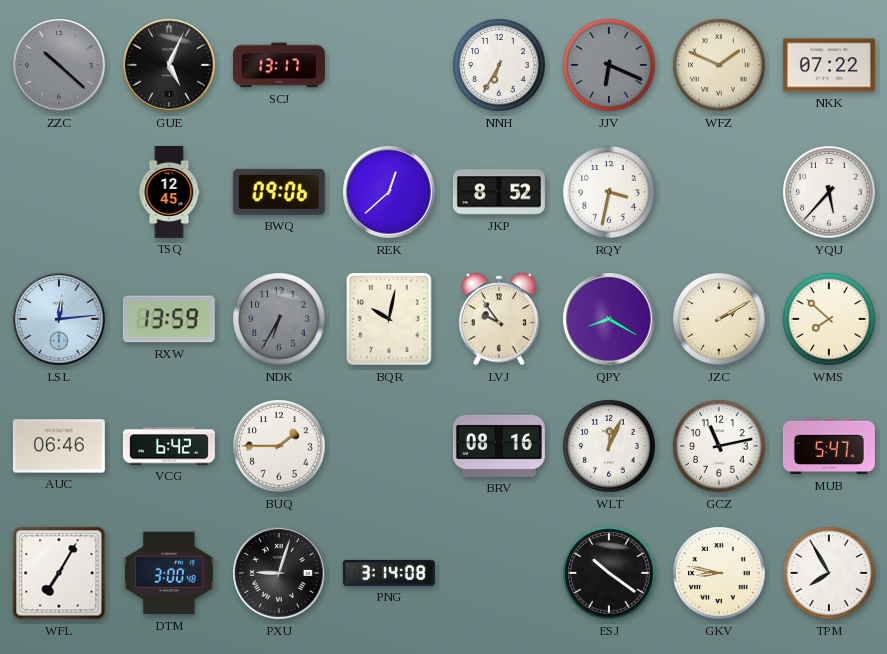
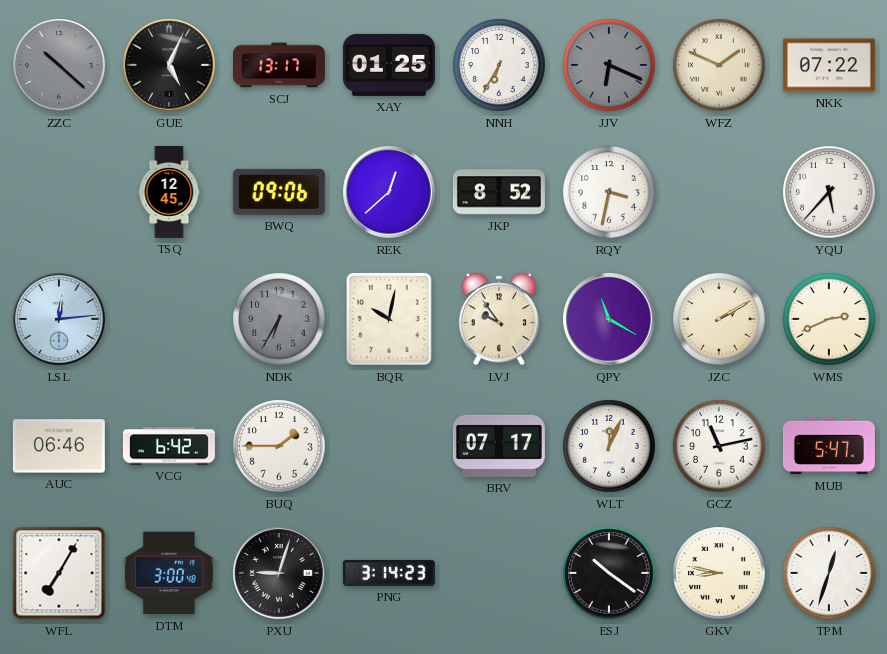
XAY: none -> 01:25
RXW: 13:59 -> none
QPY: 8:20 -> 11:20
WMS: 7:52 -> 2:41
BRV: 08:16 -> 07:17
PNG: 3:14:08 -> 3:14:23
TPM: 7:55 -> 12:33
